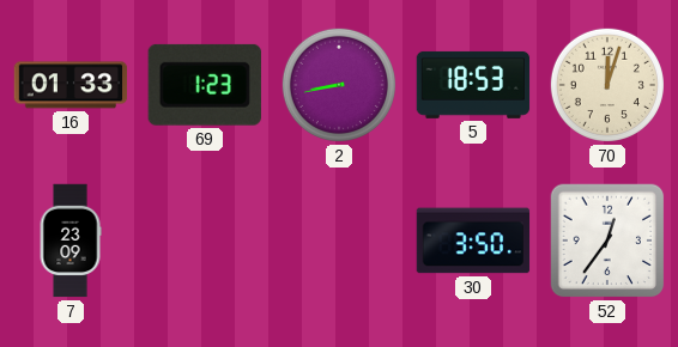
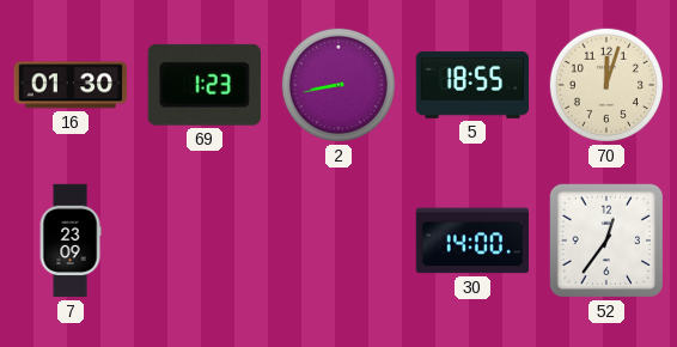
16: 01:33 -> 01:30
5: 18:53 -> 18:55
30: 3:50 -> 14:00
